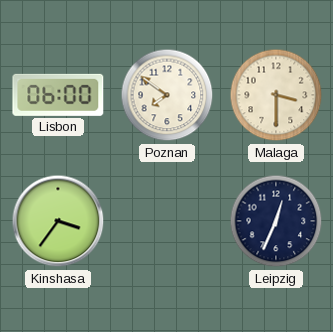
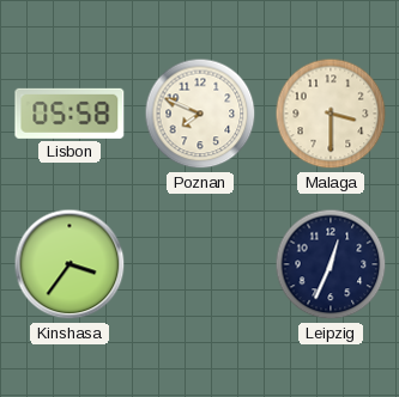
Lisbon: 06:00 -> 05:58
Poznan: 7:51 -> 7:49
